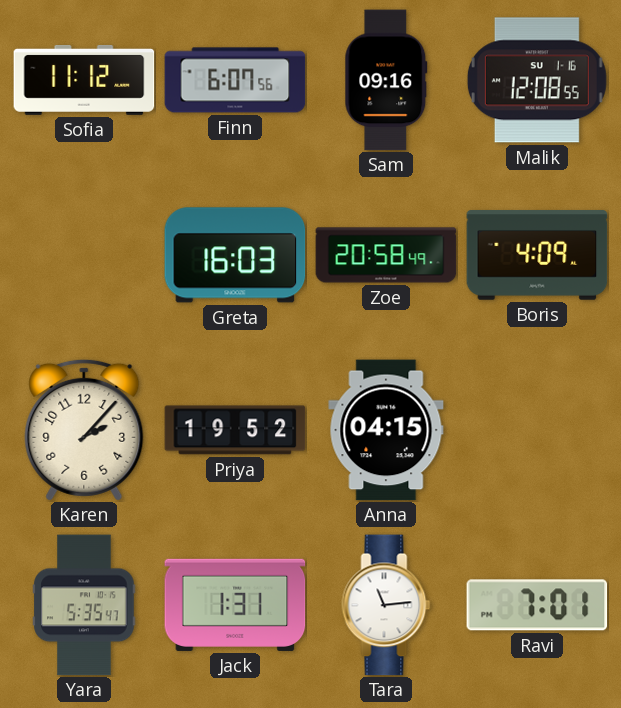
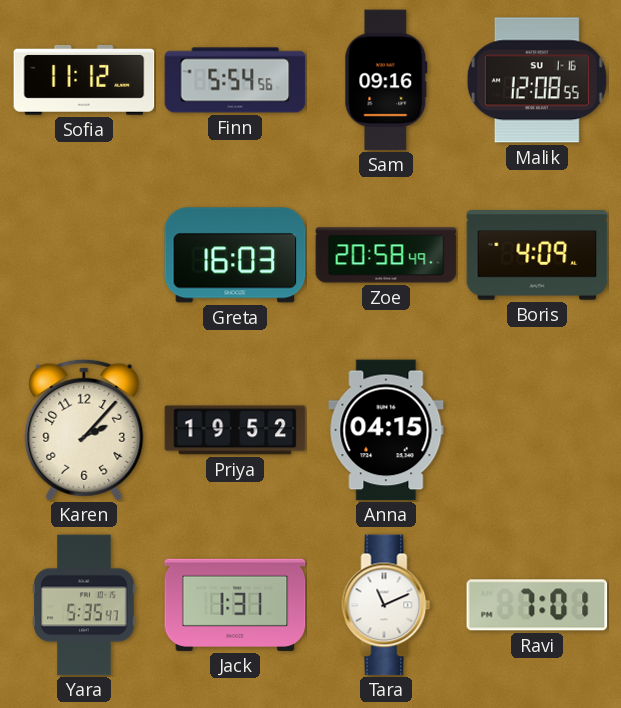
Finn: 6:07 -> 5:54
Tara: 11:14 -> 11:11
